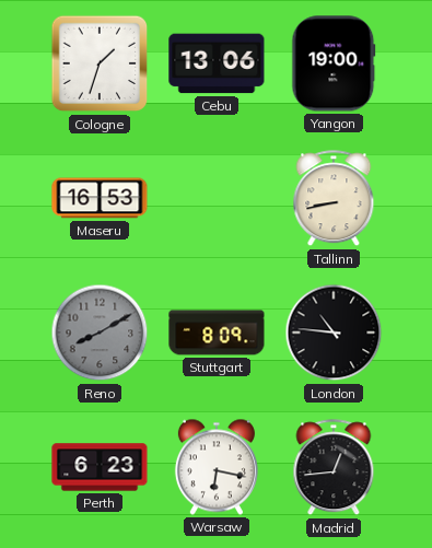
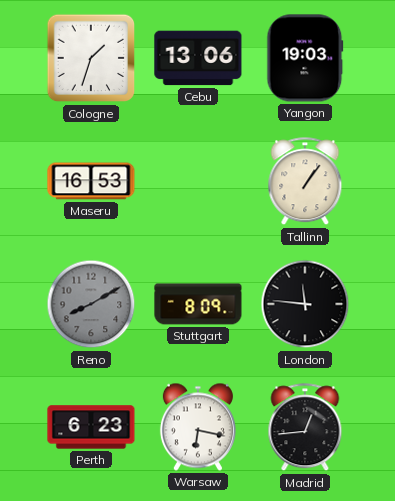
Yangon: 19:00 -> 19:03
Tallinn: 8:43 -> 1:06
London: 10:46 -> 11:46
